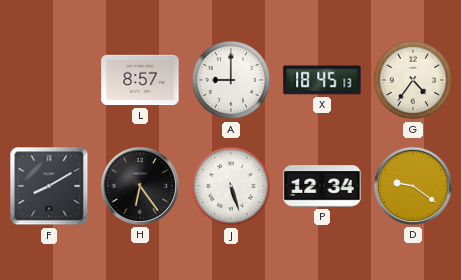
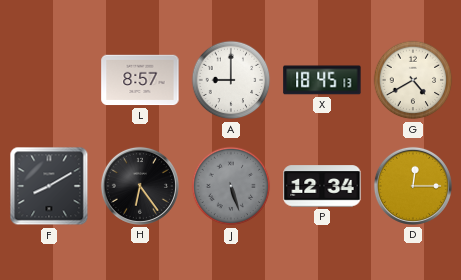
G: 4:36 -> 4:40
J dial: white -> grey
D: 9:21 -> 12:15
